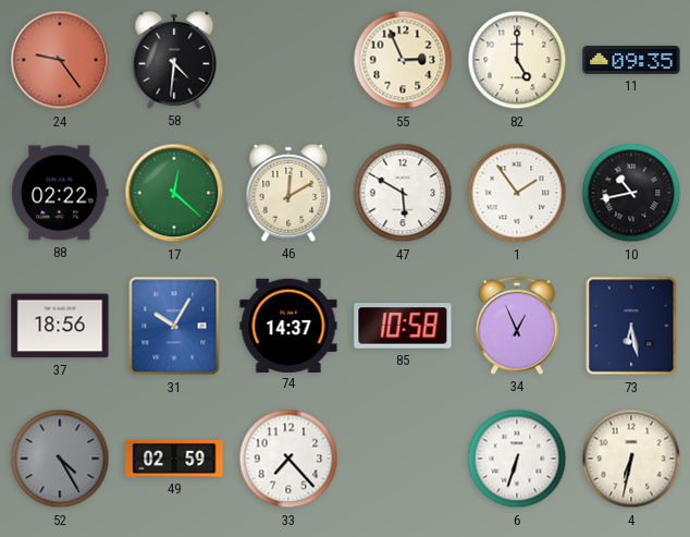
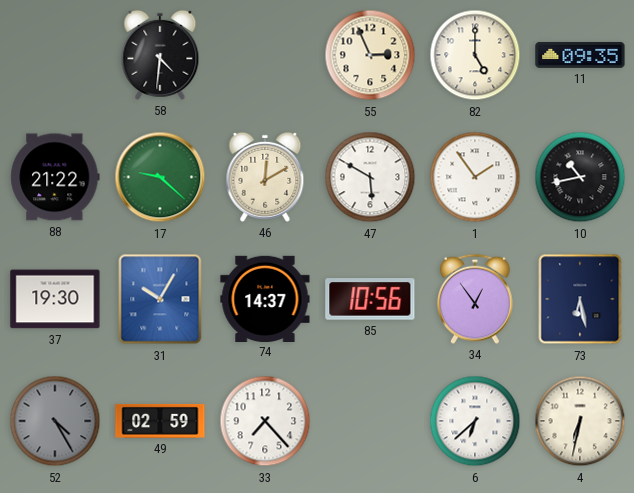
24: 9:24 -> none
88: 02:22 -> 21:22
17: 12:22 -> 9:22
37: 18:56 -> 19:30
85: 10:58 -> 10:56
34: 12:56 -> 12:54
6: 6:33 -> 6:38
